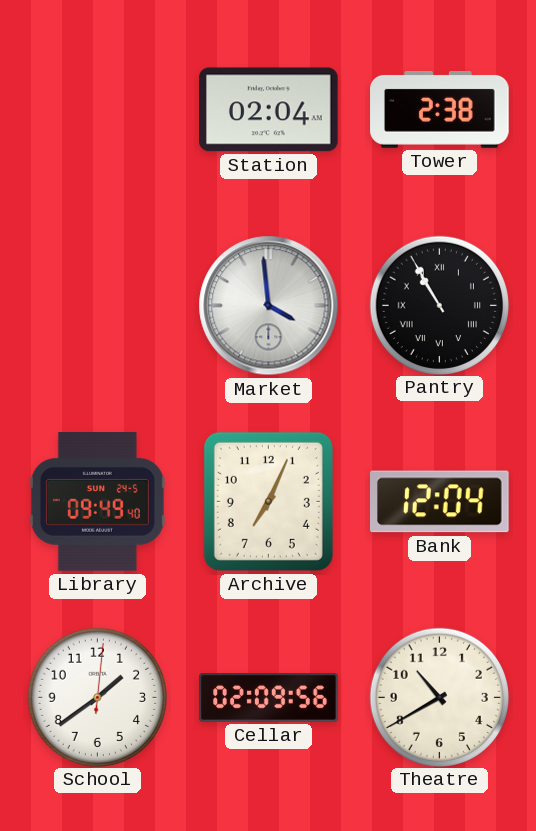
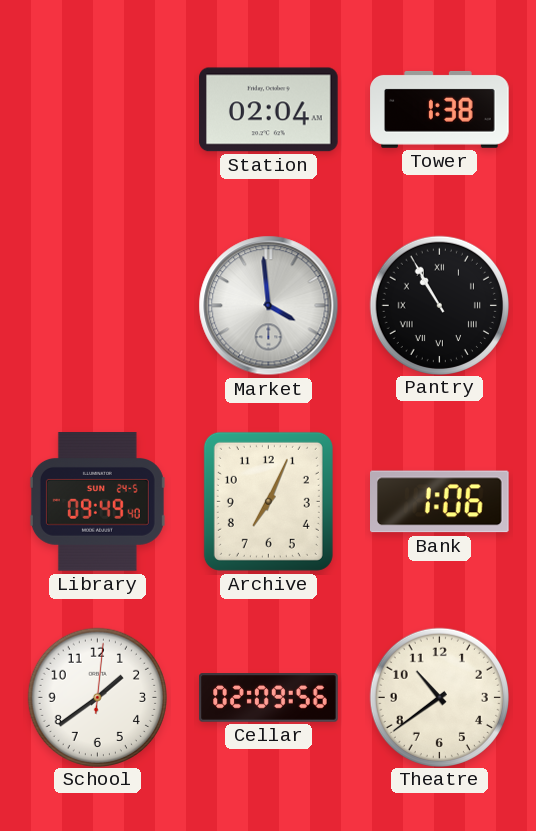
Tower: 2:38 -> 1:38
Bank: 12:04 -> 1:06
Theatre: 10:40 -> 10:39
